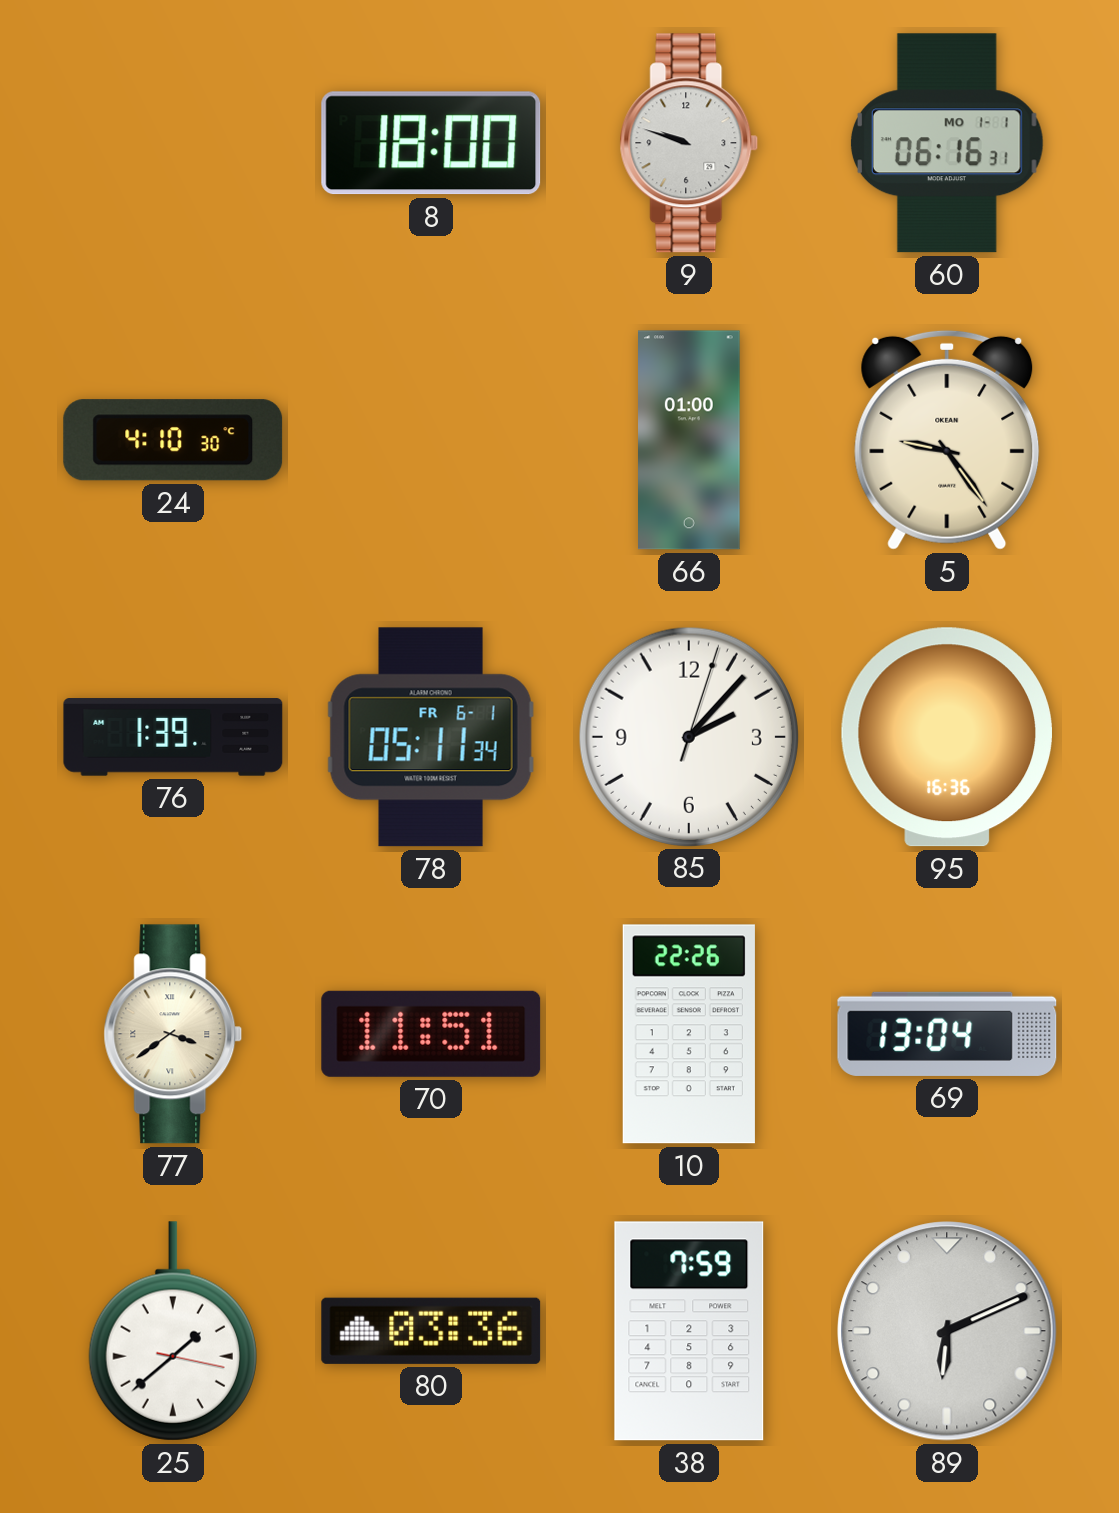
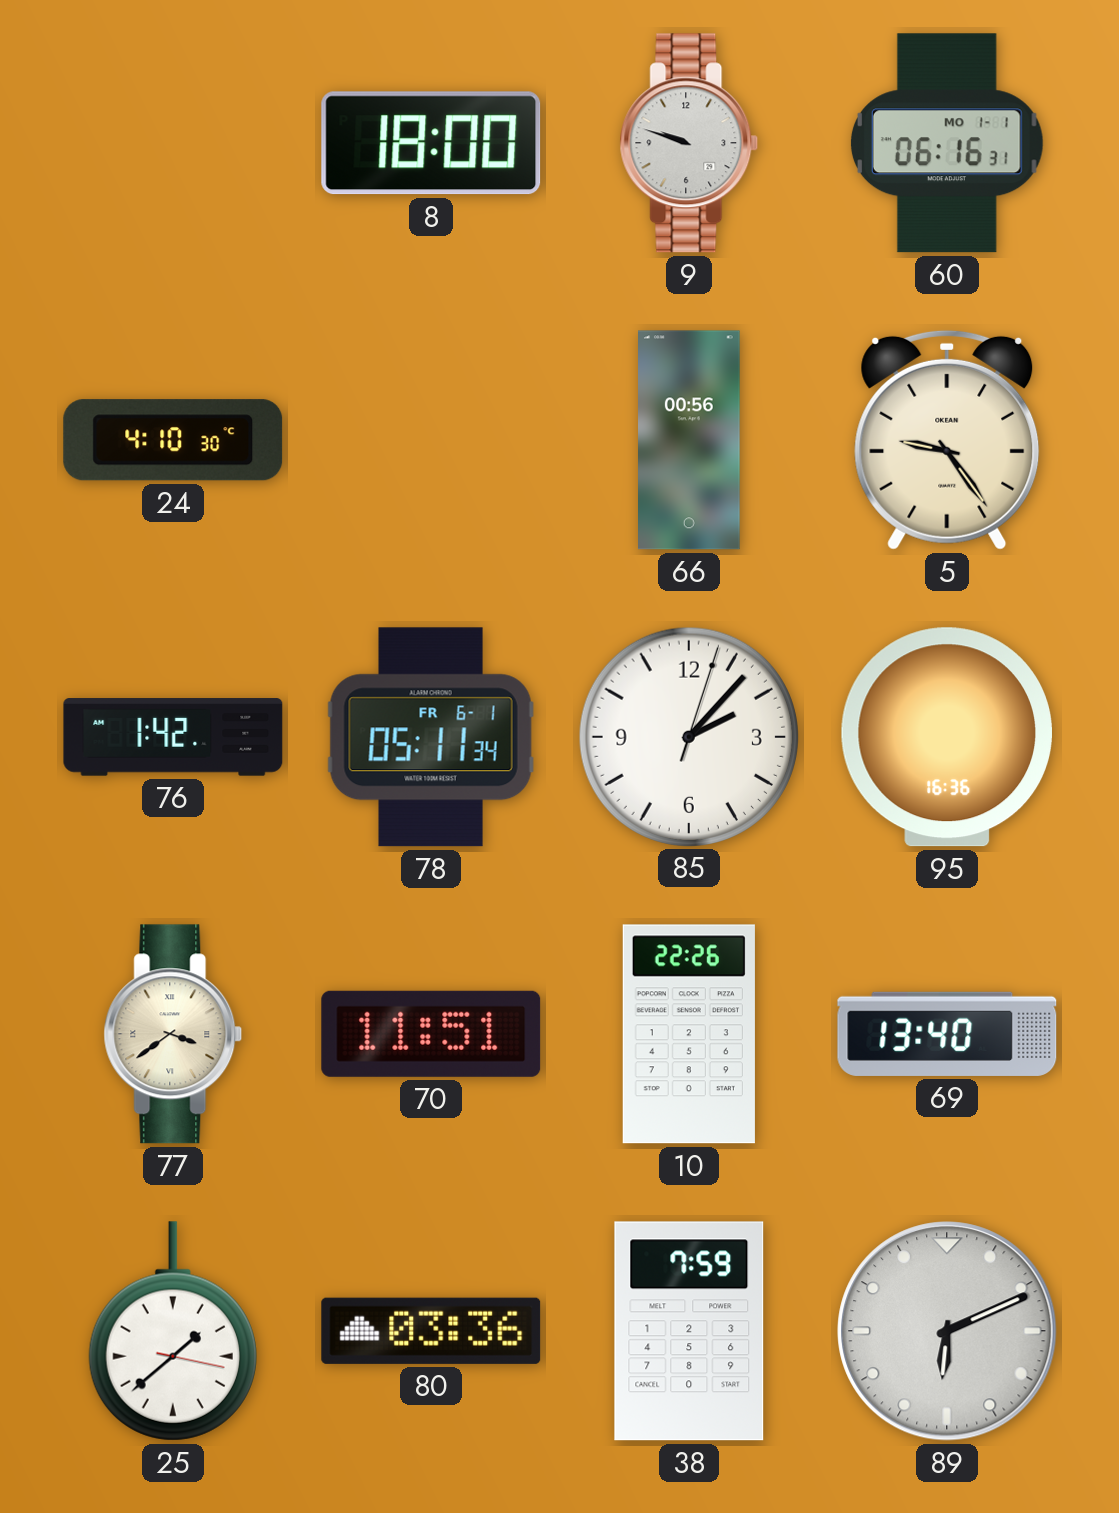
66: 01:00 -> 00:56
76: 1:39 -> 1:42
69: 13:04 -> 13:40
